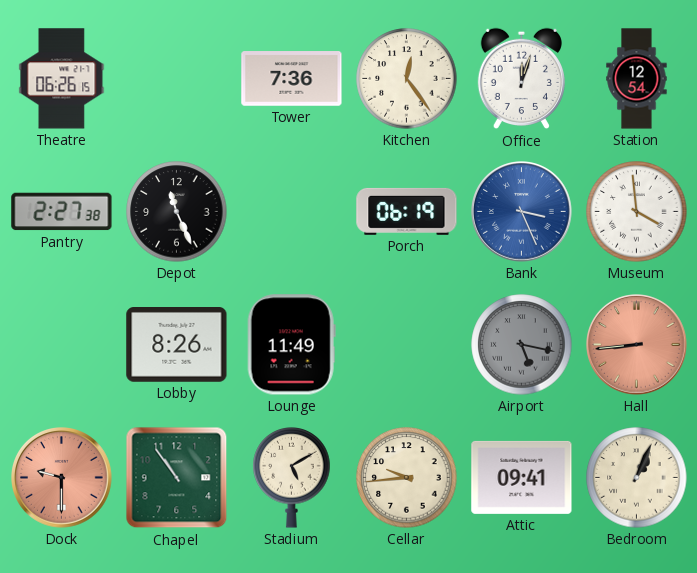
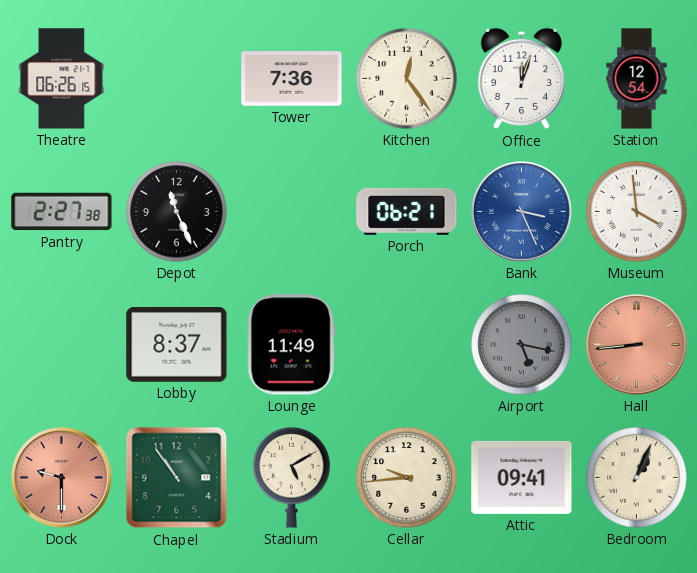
Porch: 06:19 -> 06:21
Lobby: 8:26 -> 8:37
